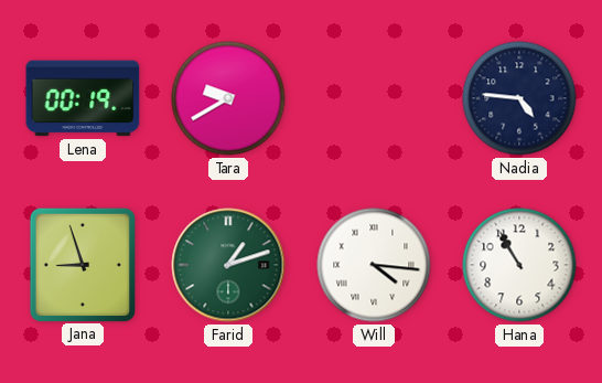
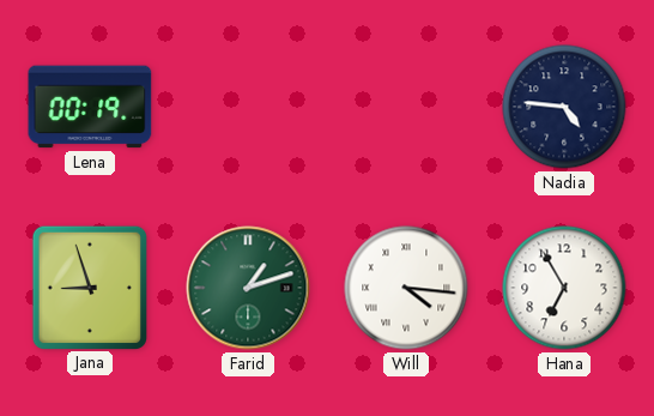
Tara: 9:40 -> none
Hana: 10:55 -> 6:55
